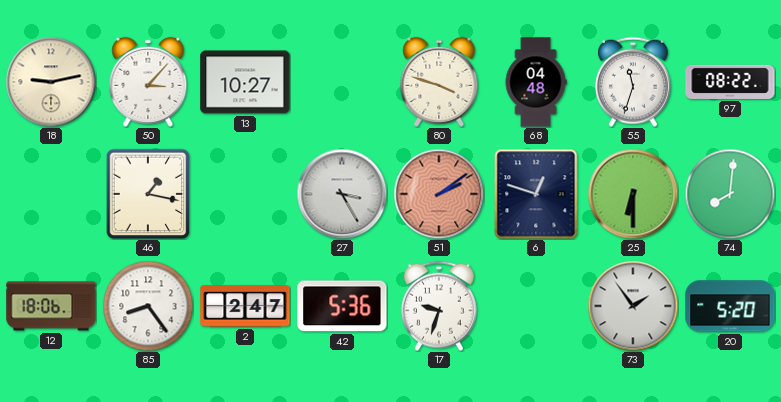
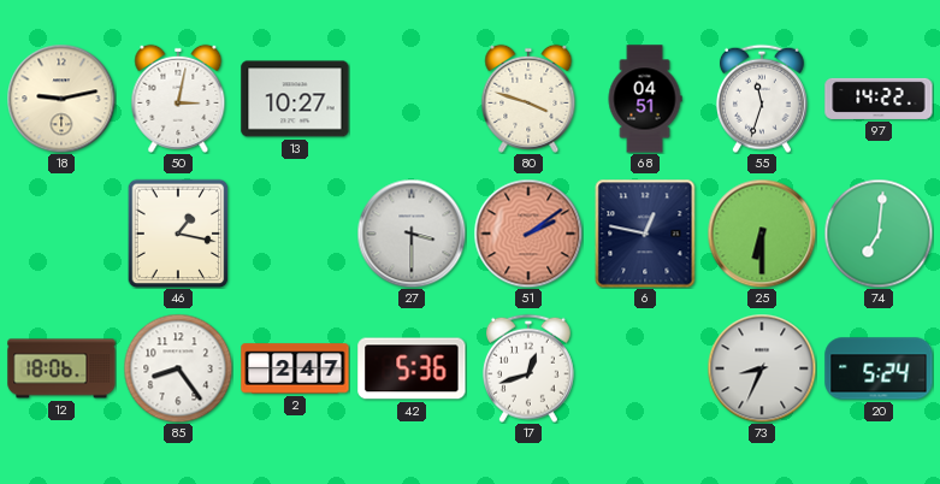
50: 3:07 -> 3:02
68: 04:48 -> 04:51
97: 08:22 -> 14:22
27: 3:25 -> 3:30
6: 12:48 -> 12:47
74: 8:01 -> 7:01
17: 9:33 -> 12:42
73: 1:54 -> 8:34
20: 5:20 -> 5:24
